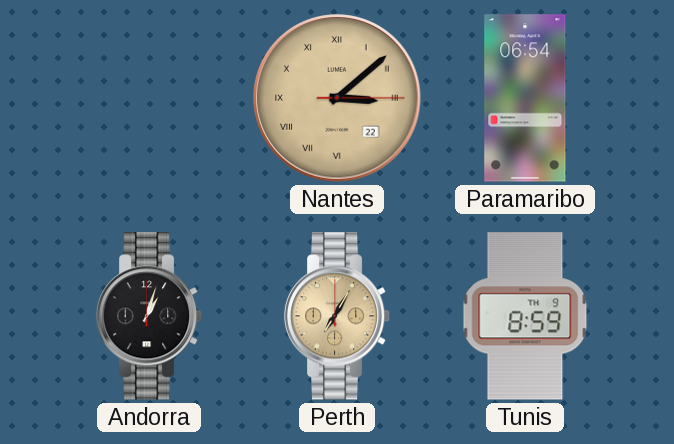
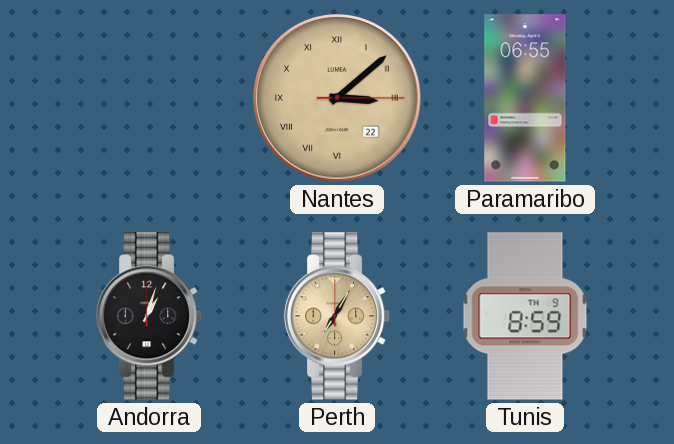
Paramaribo: 06:54 -> 06:55
